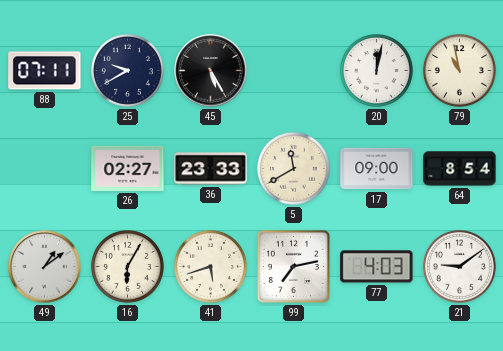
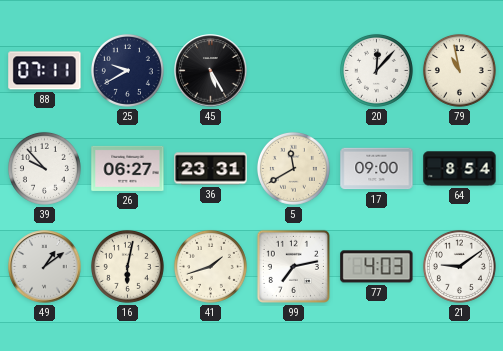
20: 12:02 -> 12:07
39: none -> 9:53
26: 02:27 -> 06:27
36: 23:33 -> 23:31
16: 6:05 -> 6:02
41: 5:42 -> 1:42
